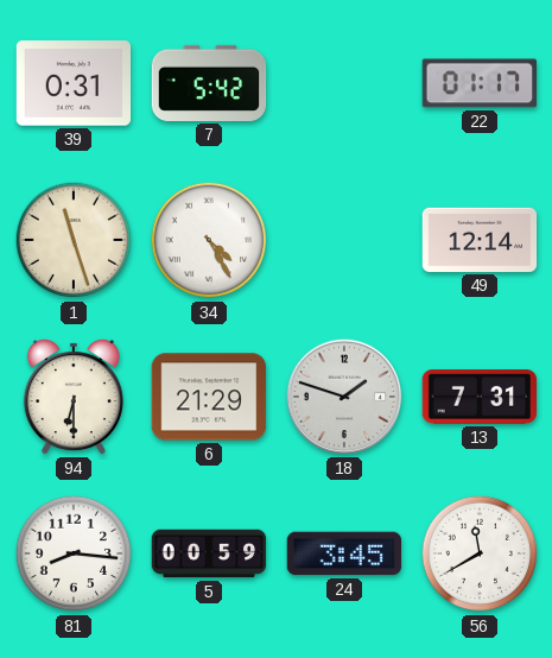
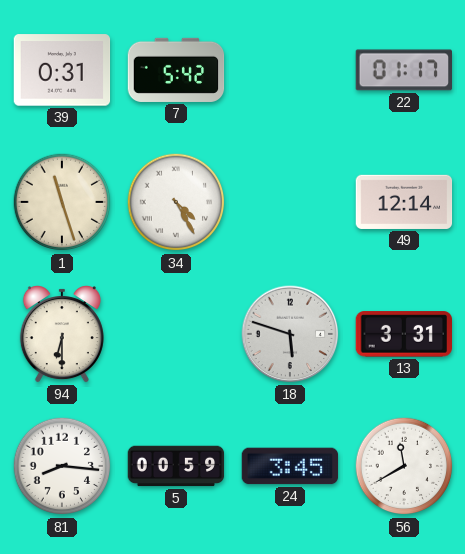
6: 21:29 -> none
18: 1:48 -> 5:48
13: 7:31 -> 3:31
